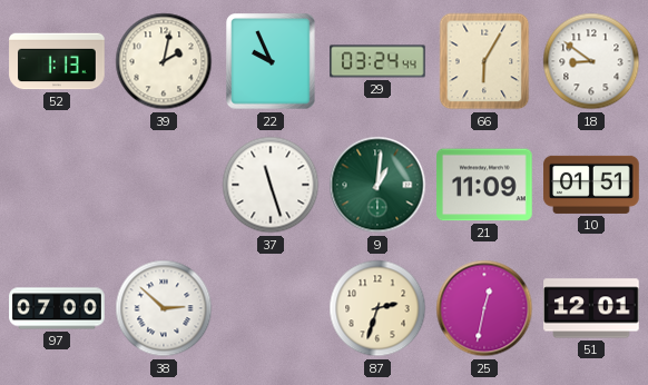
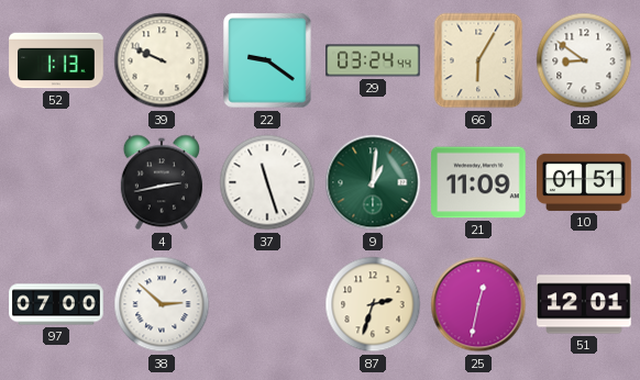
39: 2:02 -> 9:49
22: 9:56 -> 9:21
4: none -> 2:43
